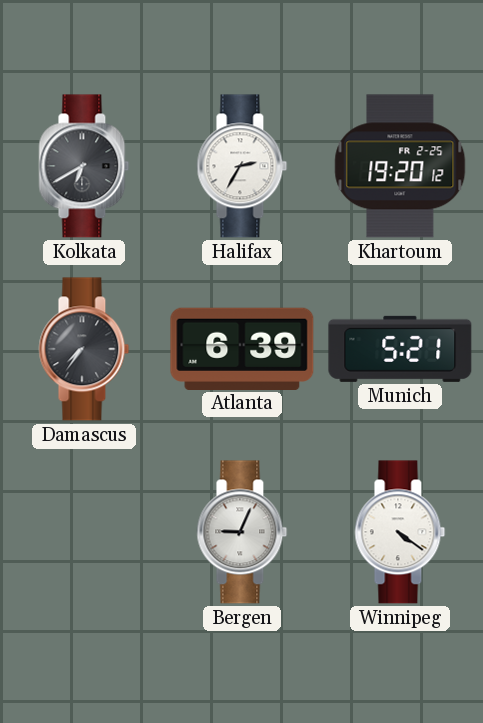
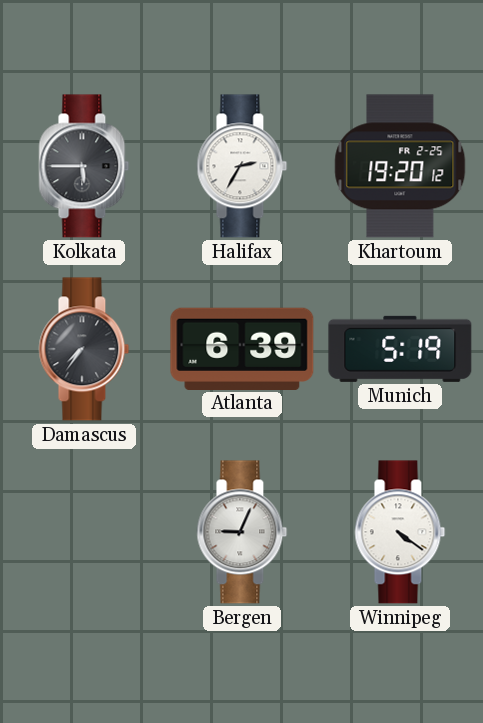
Kolkata: 6:40 -> 5:45
Munich: 5:21 -> 5:19
